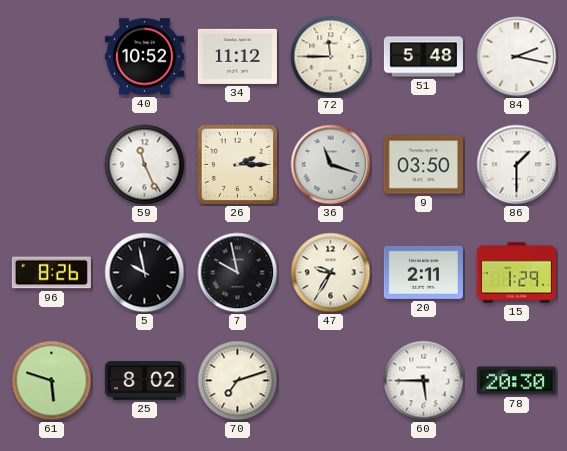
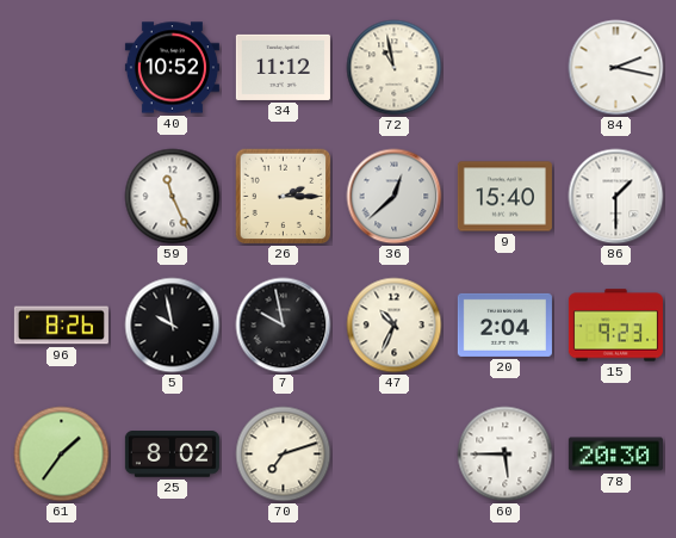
72: 11:45 -> 10:58
51: 5:48 -> none
36: 11:18 -> 12:38
9: 03:50 -> 15:40
47: 9:35 -> 10:34
20: 2:11 -> 2:04
15: 1:29 -> 9:23
61: 5:48 -> 1:36
